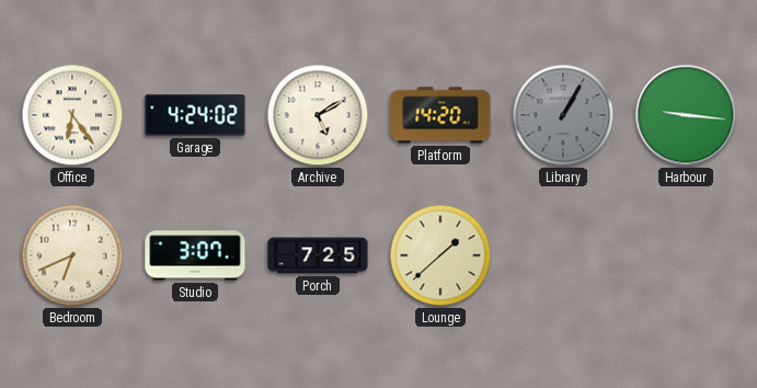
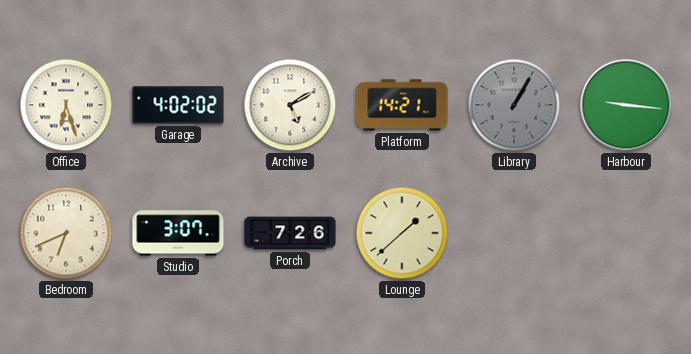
Office: 6:24 -> 6:27
Garage: 4:24 -> 4:02
Platform: 14:20 -> 14:21
Porch: 7:25 -> 7:26
